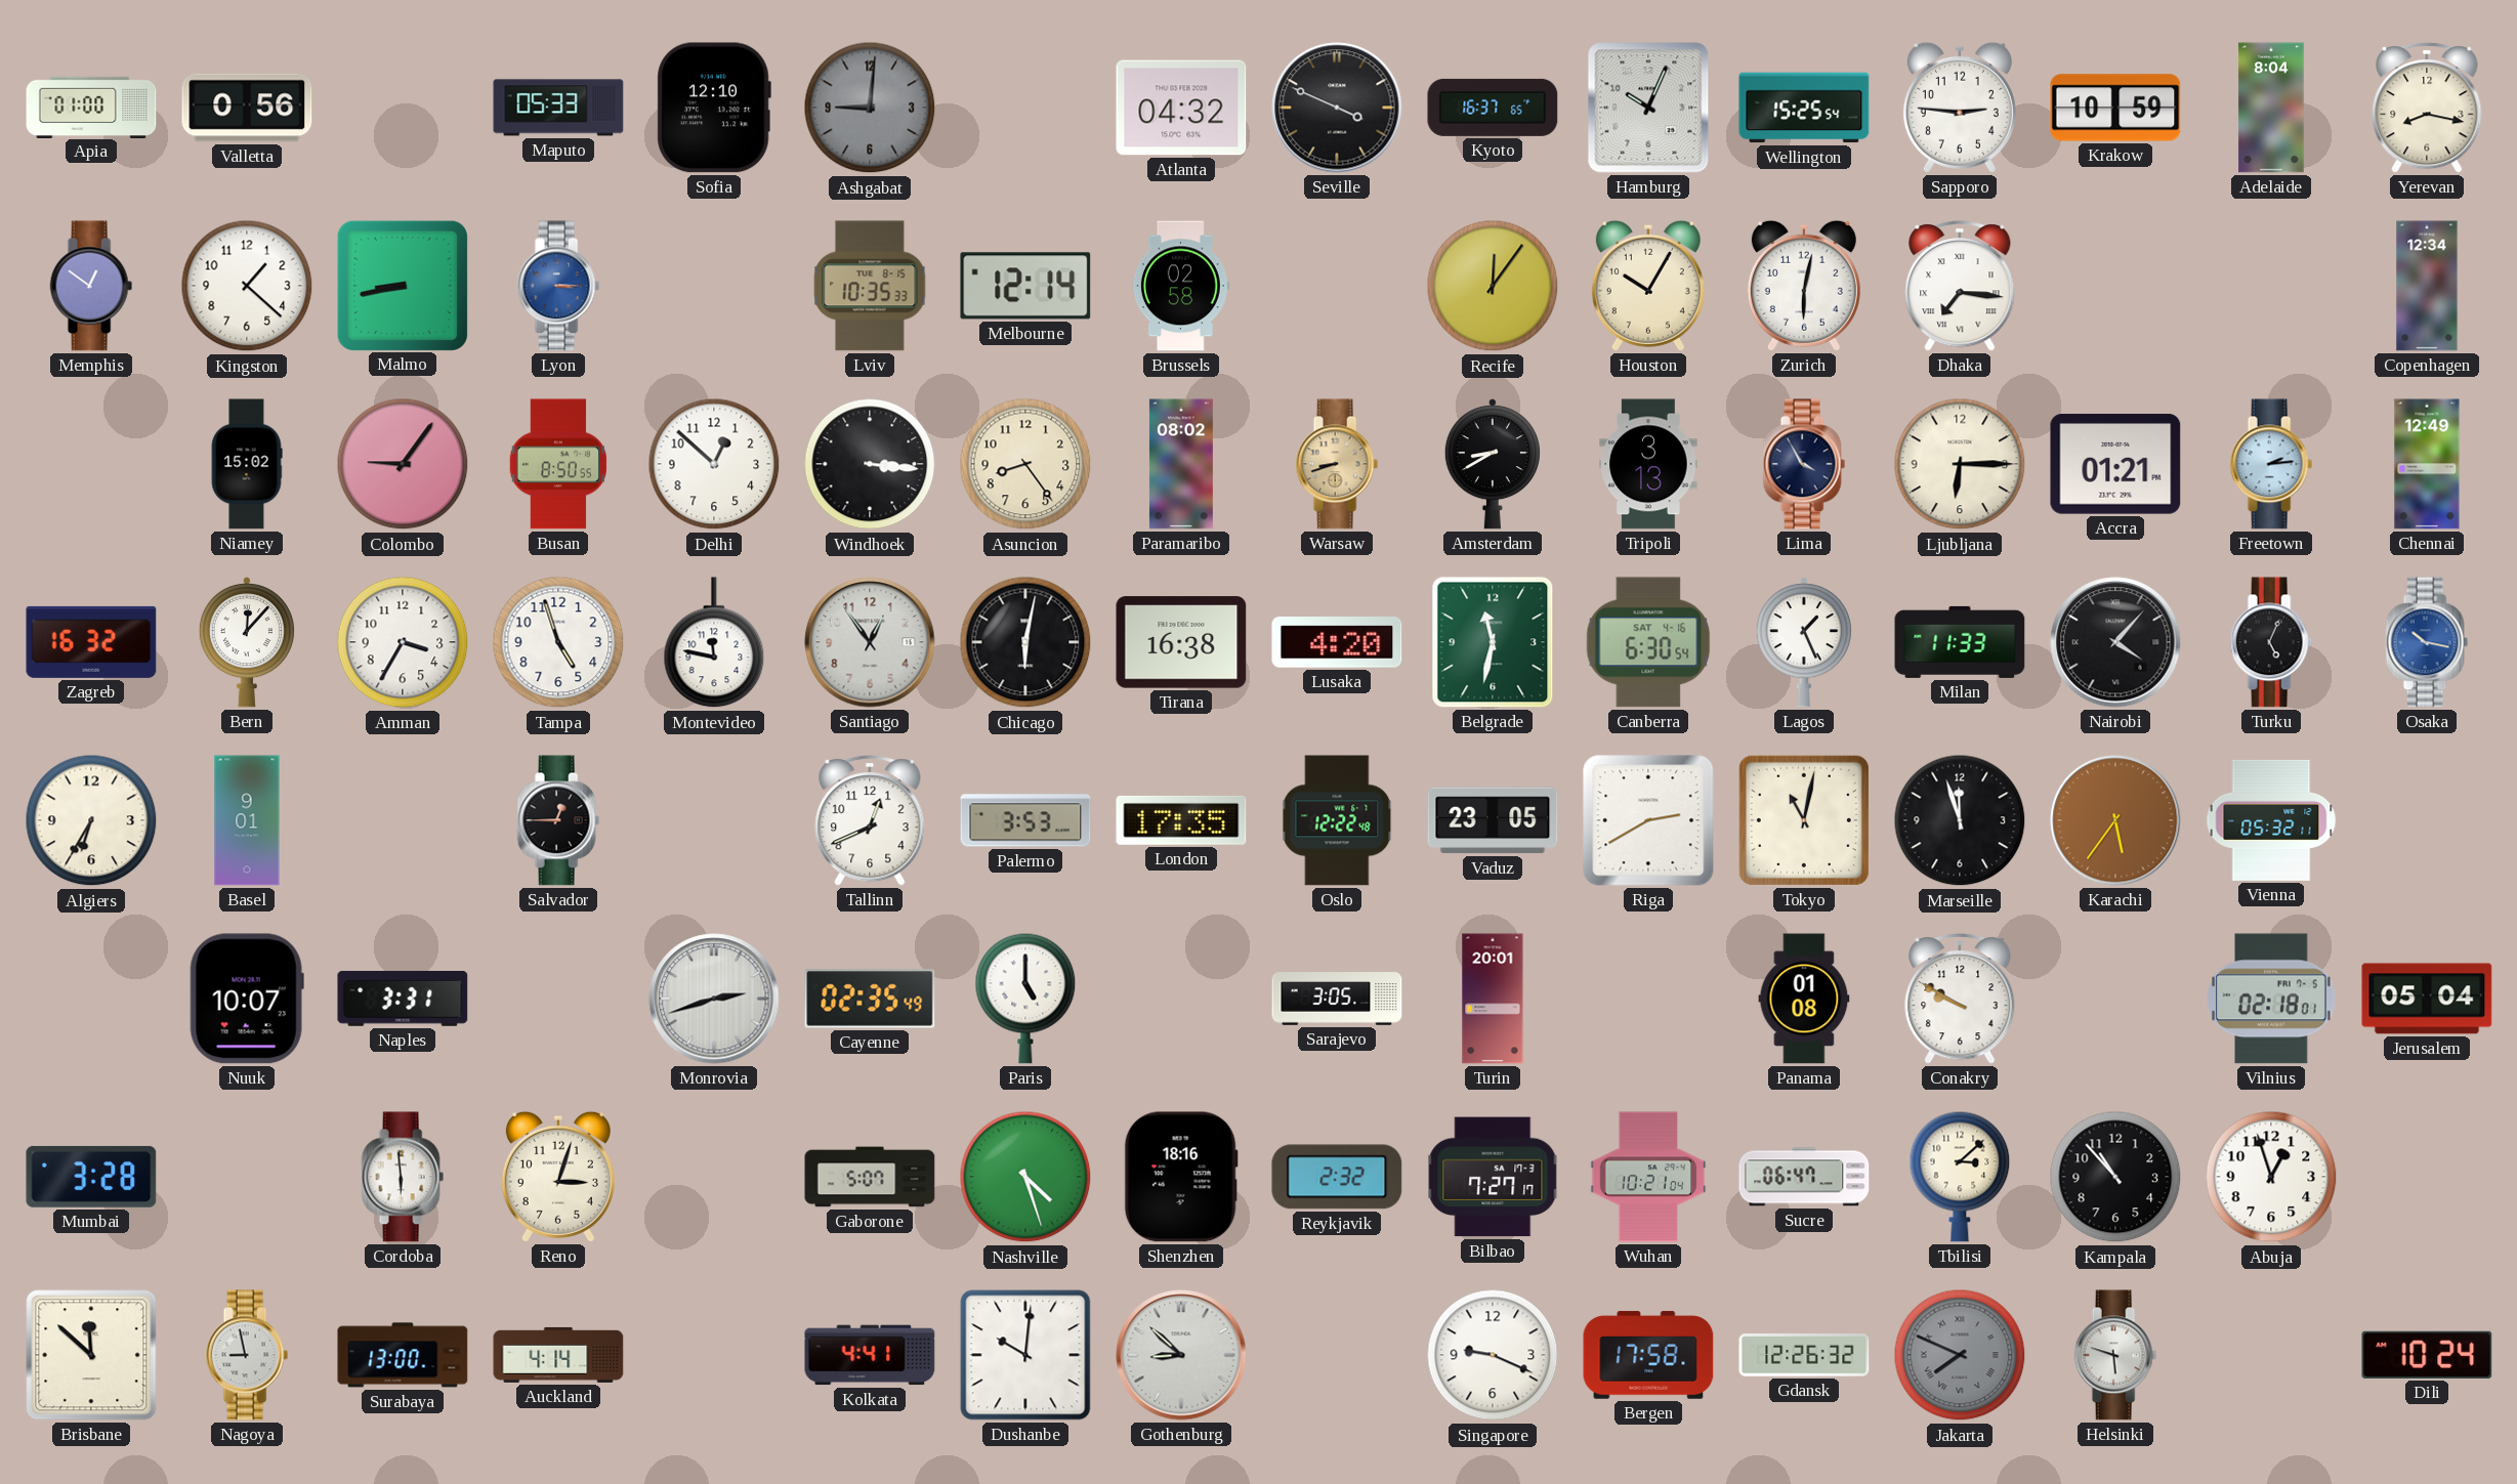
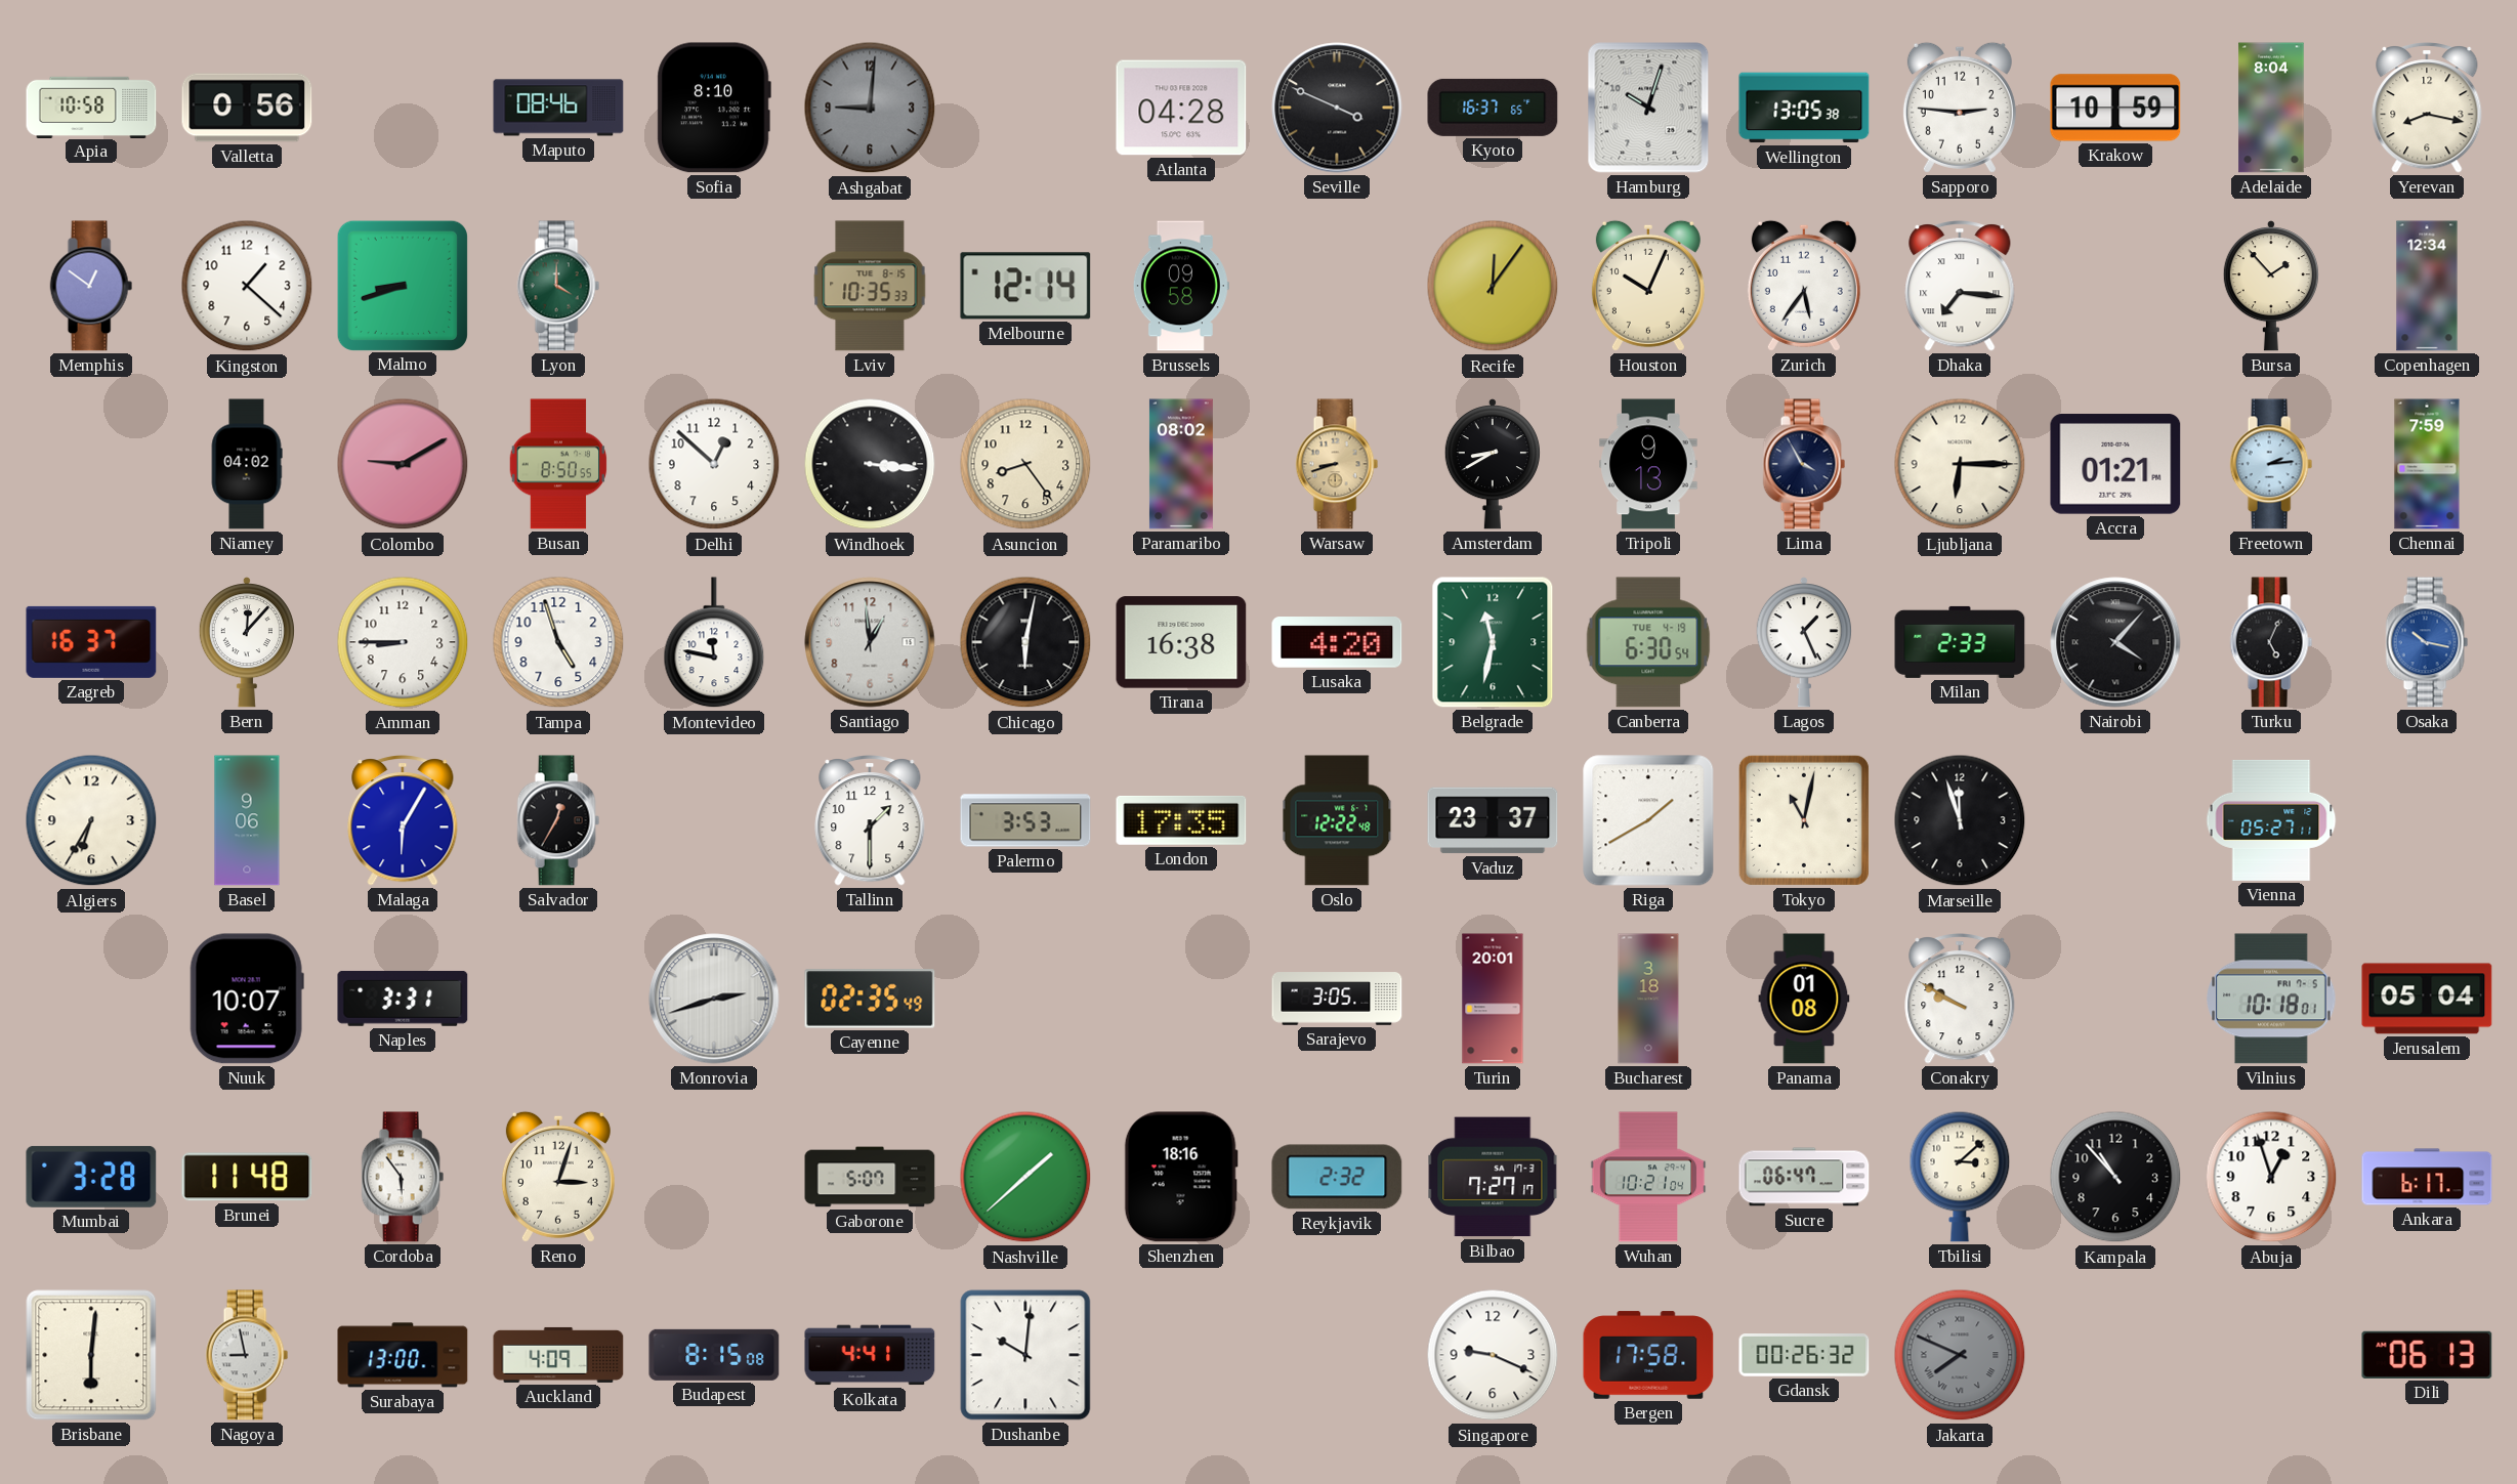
Apia: 01:00 -> 10:58
Maputo: 05:33 -> 08:46
Sofia: 12:10 -> 8:10
Atlanta: 04:32 -> 04:28
Hamburg: 10:04 -> 10:03
Wellington: 15:25 -> 13:05
Malmo: 8:43 -> 8:42
Lyon: 3:15 -> 4:00
Lyon dial: blue -> green
Brussels: 02:58 -> 09:58
Houston: 10:05 -> 10:04
Zurich: 6:02 -> 5:36
Bursa: none -> 1:53
Niamey: 15:02 -> 04:02
Colombo: 9:06 -> 9:10
Tripoli: 3:13 -> 9:13
Chennai: 12:49 -> 7:59
Zagreb: 16:32 -> 16:37
Amman: 3:35 -> 8:45
Santiago: 12:54 -> 12:59
Canberra date: SAT 4-16 -> TUE 4-19
Milan: 11:33 -> 2:33
Basel: 9:01 -> 9:06
Malaga: none -> 6:05
Salvador: 12:45 -> 12:35
Tallinn: 12:41 -> 1:30
Vaduz: 23:05 -> 23:37
Riga: 2:40 -> 1:40
Karachi: 5:36 -> none
Vienna: 05:32 -> 05:27
Paris: 5:00 -> none
Bucharest: none -> 3:18
Vilnius: 02:18 -> 10:18
Brunei: none -> 11:48
Cordoba: 5:59 -> 5:54
Nashville: 4:27 -> 1:38
Ankara: none -> 6:17
Brisbane: 11:52 -> 6:01
Auckland: 4:14 -> 4:09
Budapest: none -> 8:15
Gothenburg: 8:52 -> none
Gdansk: 12:26 -> 00:26
Helsinki: 5:48 -> none
Dili: 10:24 -> 06:13
